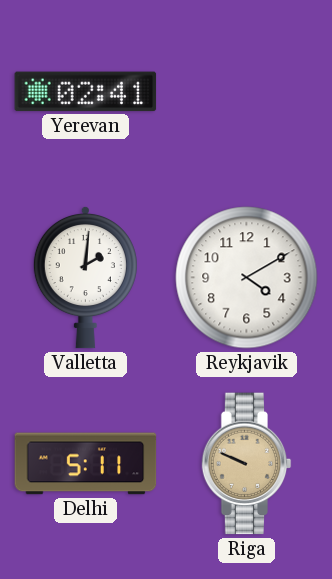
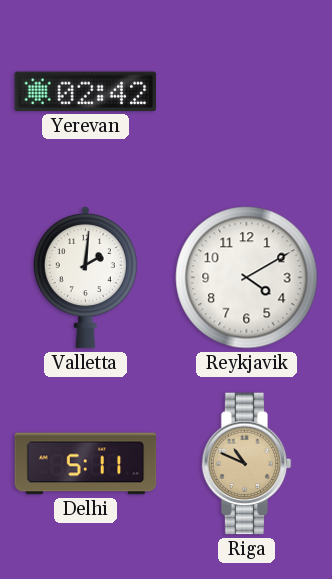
Yerevan: 02:41 -> 02:42
Riga: 9:49 -> 10:49
